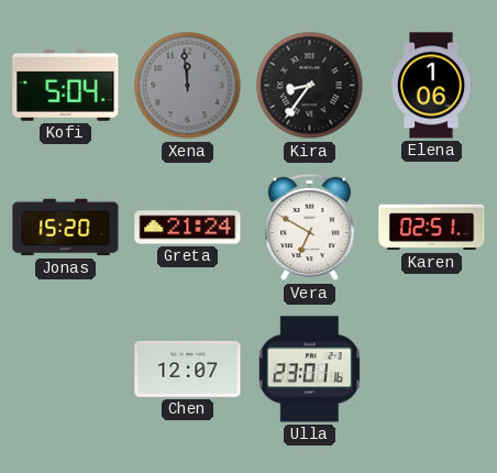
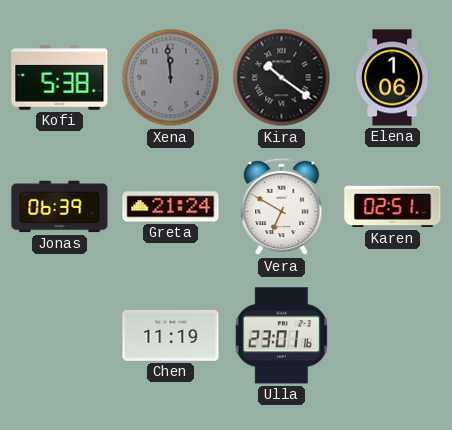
Kofi: 5:04 -> 5:38
Kira: 8:36 -> 10:21
Jonas: 15:20 -> 06:39
Chen: 12:07 -> 11:19
